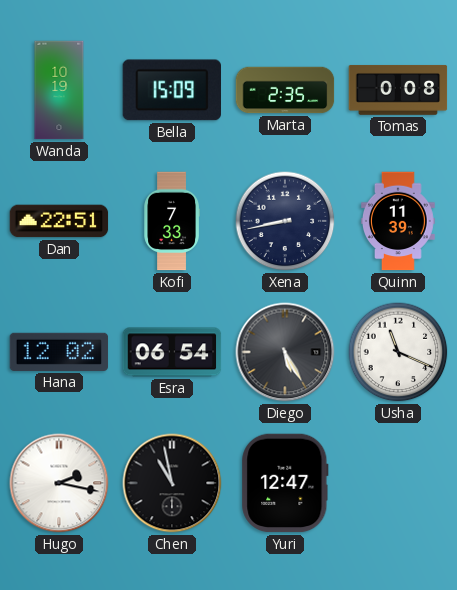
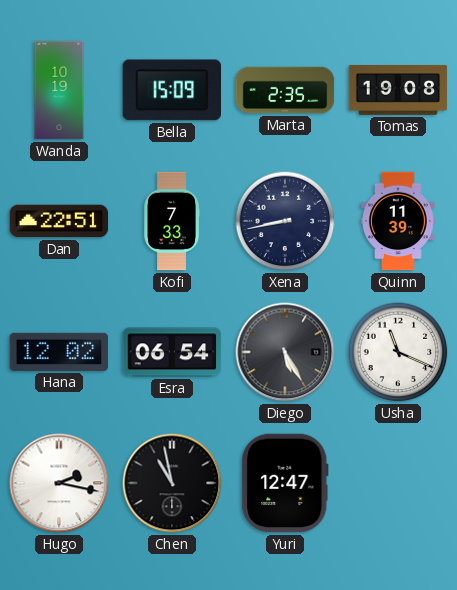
Tomas: 0:08 -> 19:08
